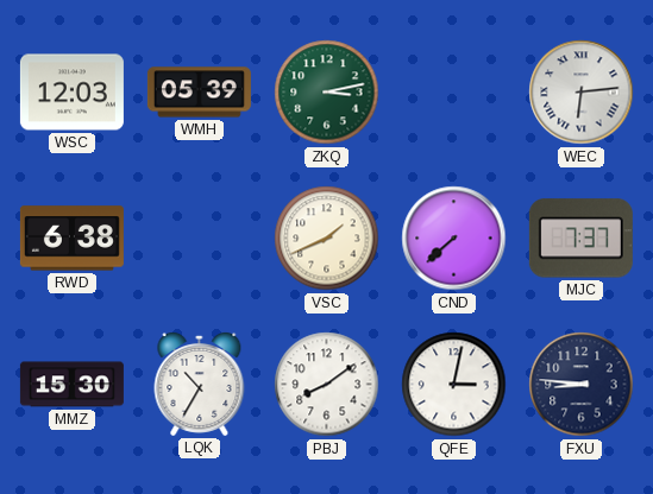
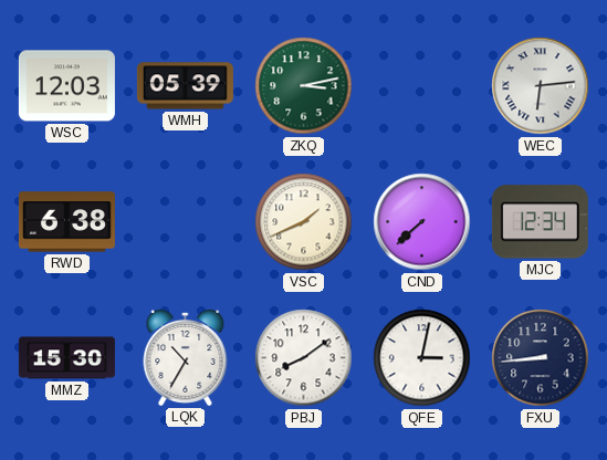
MJC: 7:37 -> 12:34
FXU: 8:46 -> 8:44
